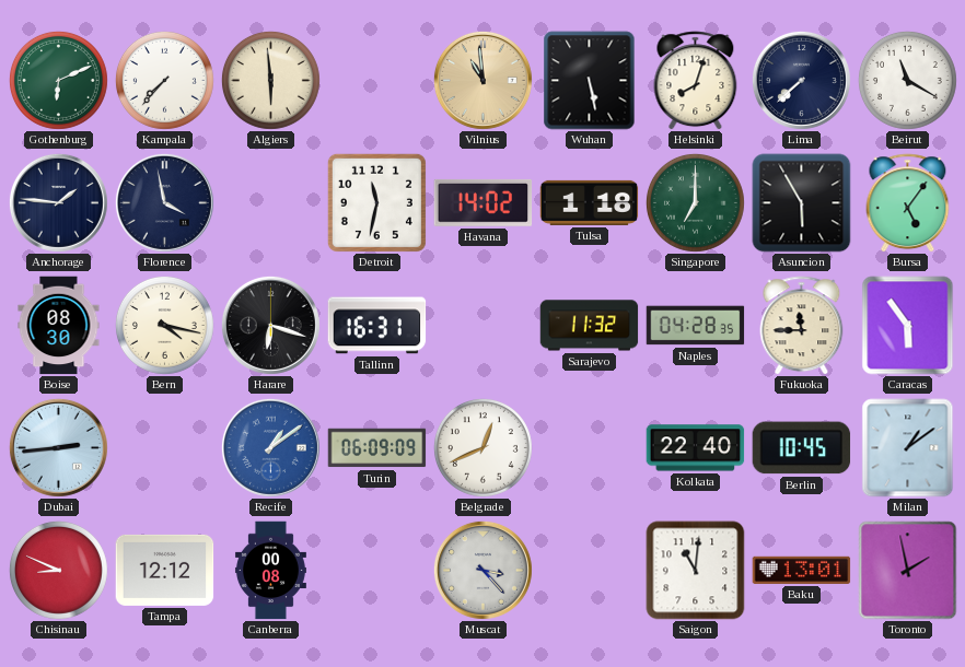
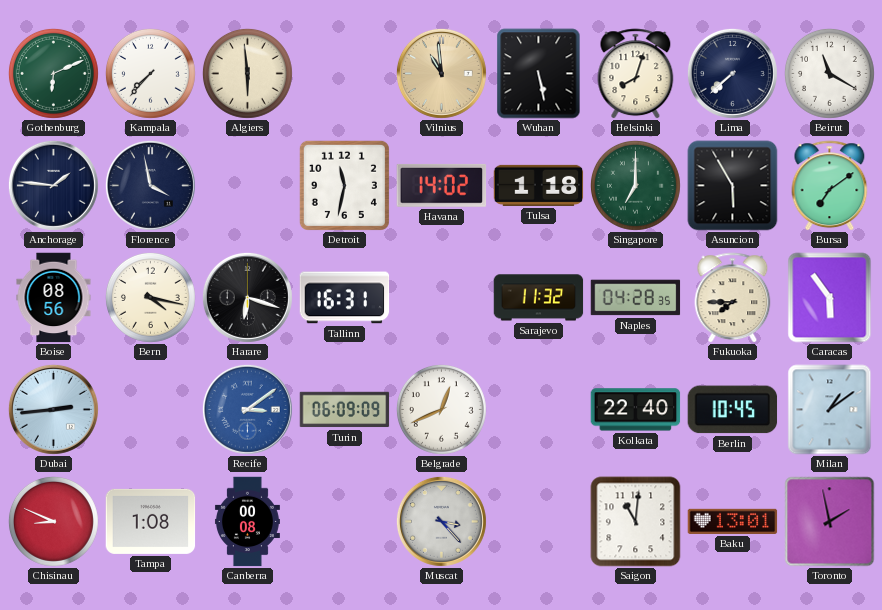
Bursa: 5:06 -> 7:09
Boise: 08:30 -> 08:56
Fukuoka: 11:45 -> 7:45
Recife: 1:09 -> 3:09
Tampa: 12:12 -> 1:08
